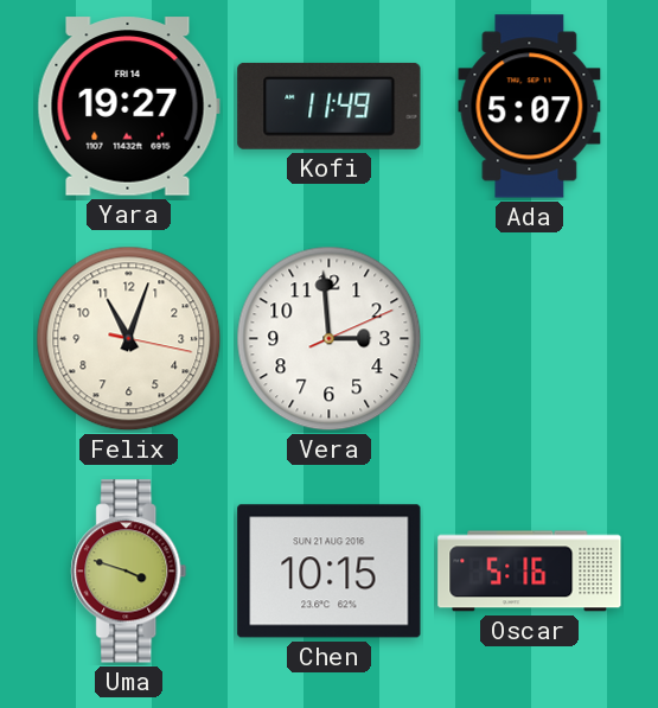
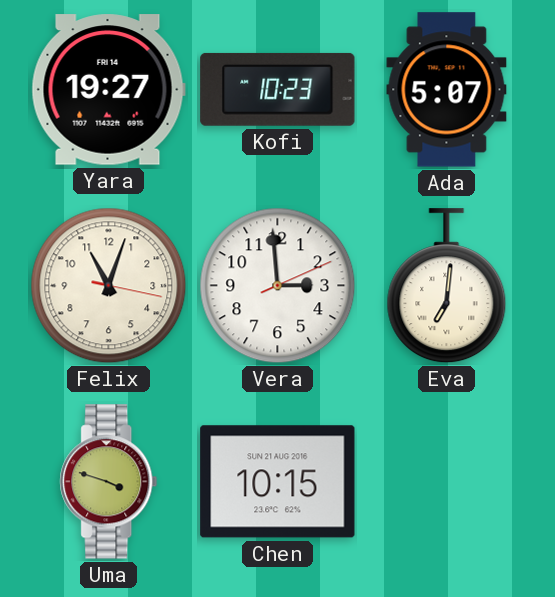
Kofi: 11:49 -> 10:23
Eva: none -> 7:01
Oscar: 5:16 -> none
